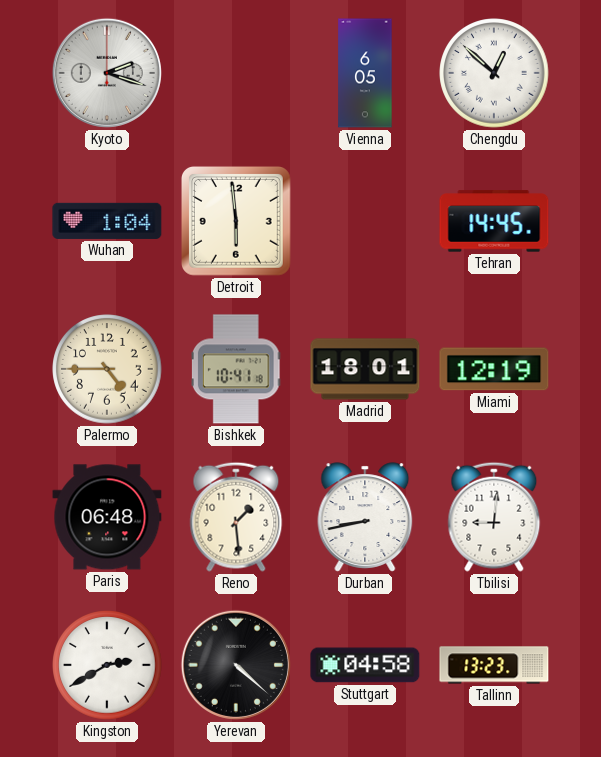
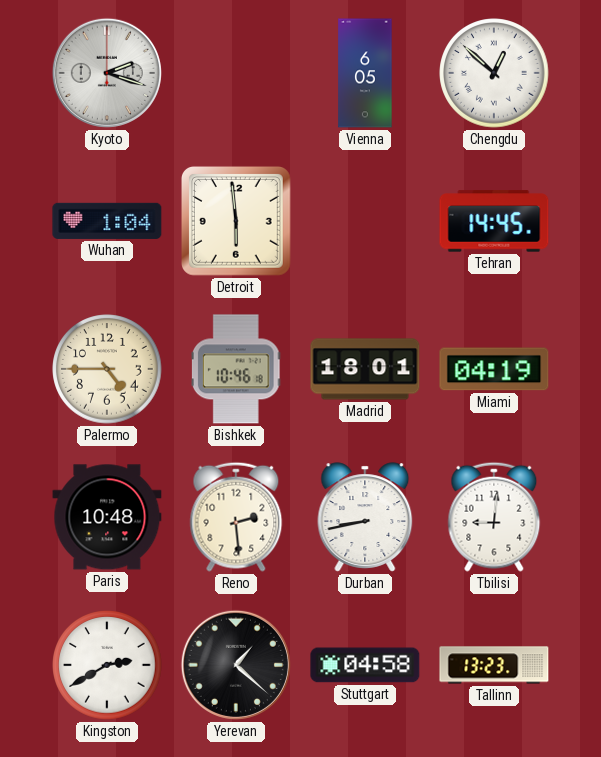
Bishkek: 10:41 -> 10:46
Miami: 12:19 -> 04:19
Paris: 06:48 -> 10:48
Reno: 1:29 -> 2:29
Yerevan: 4:22 -> 1:22
